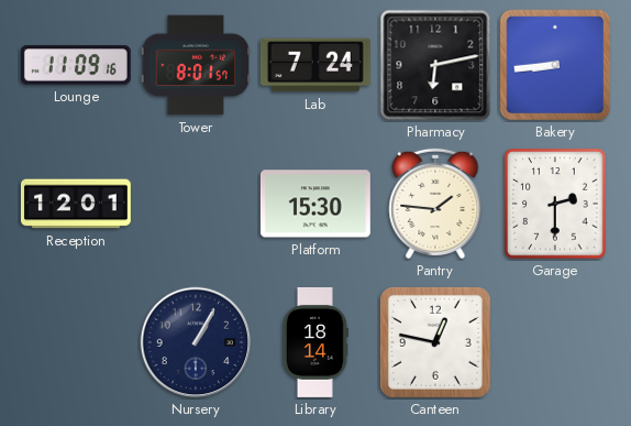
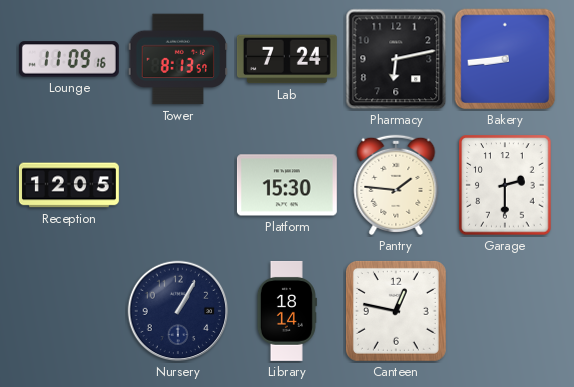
Tower: 8:01 -> 8:13
Reception: 12:01 -> 12:05
